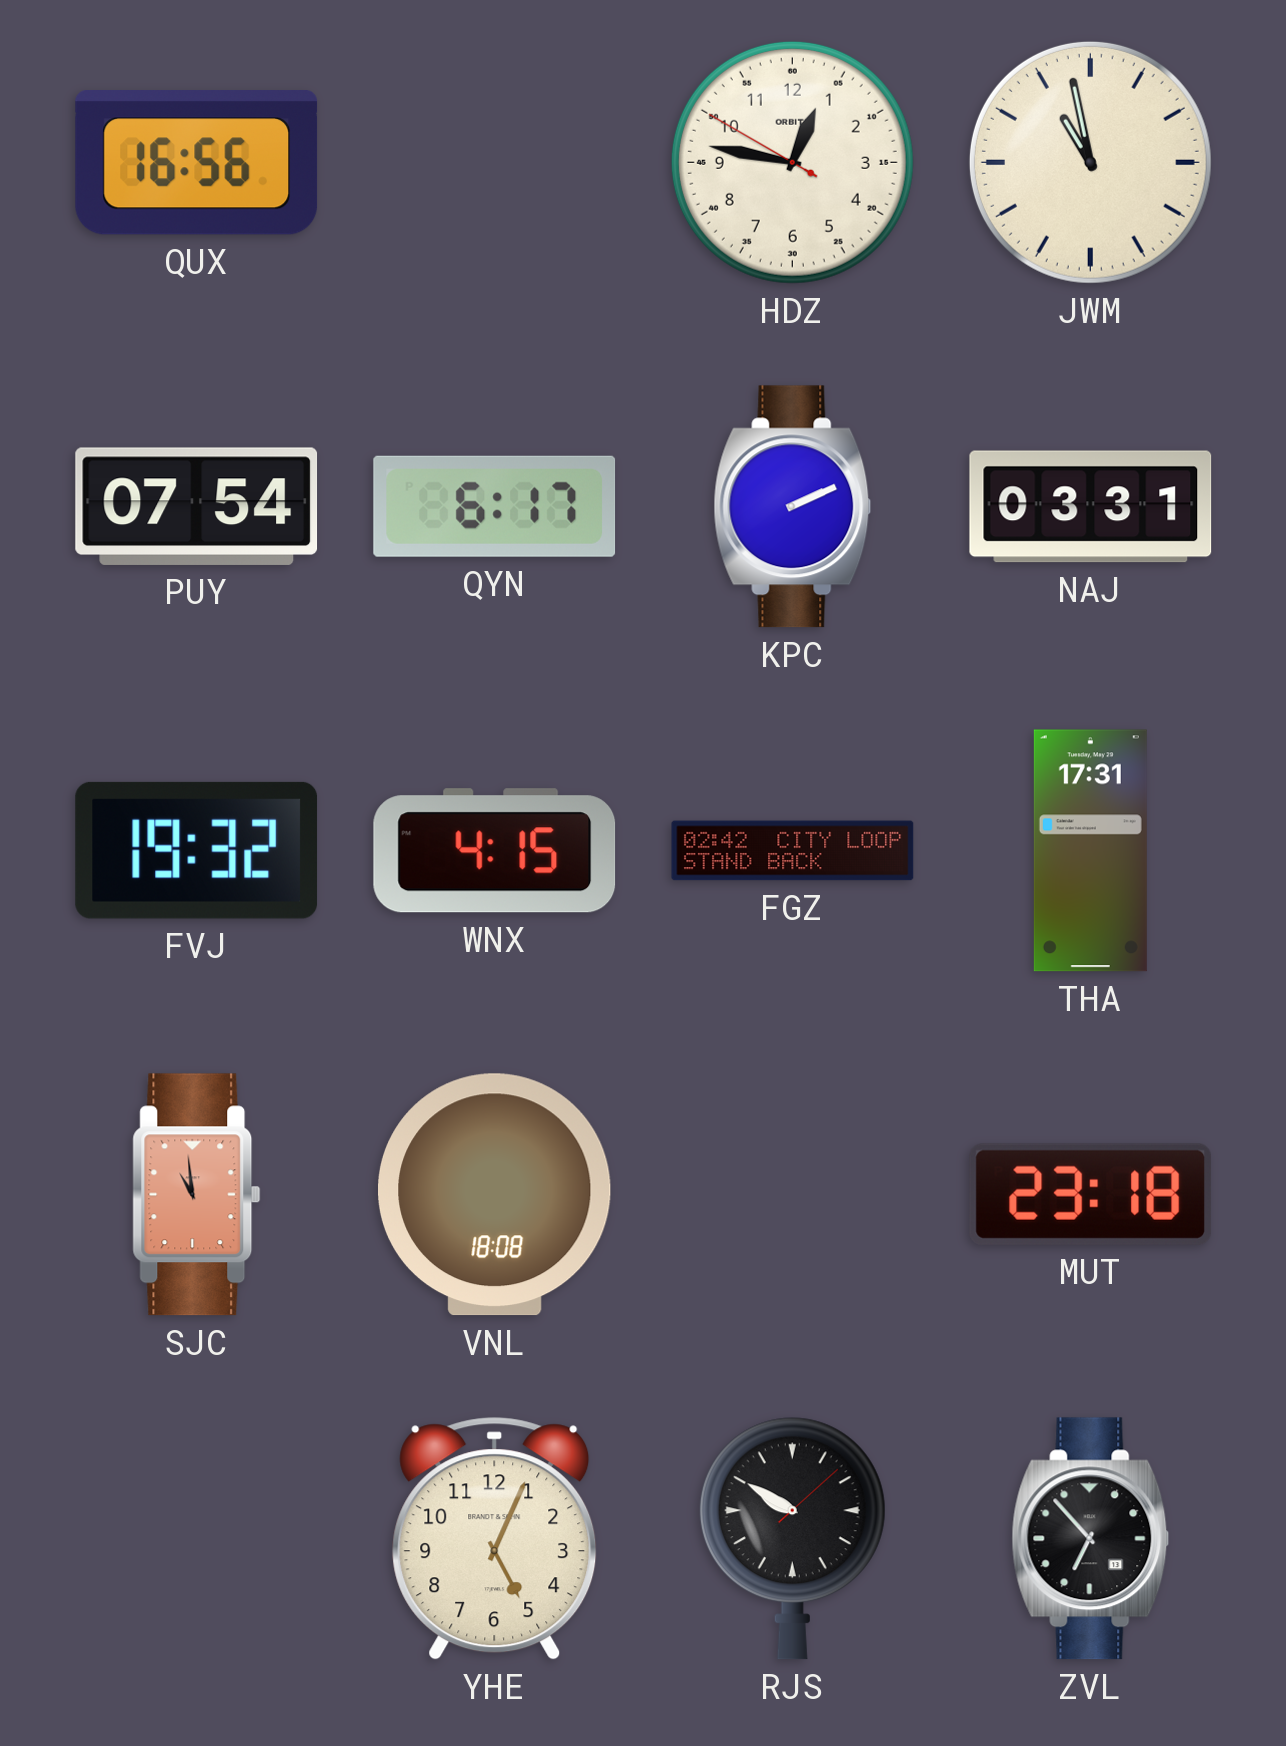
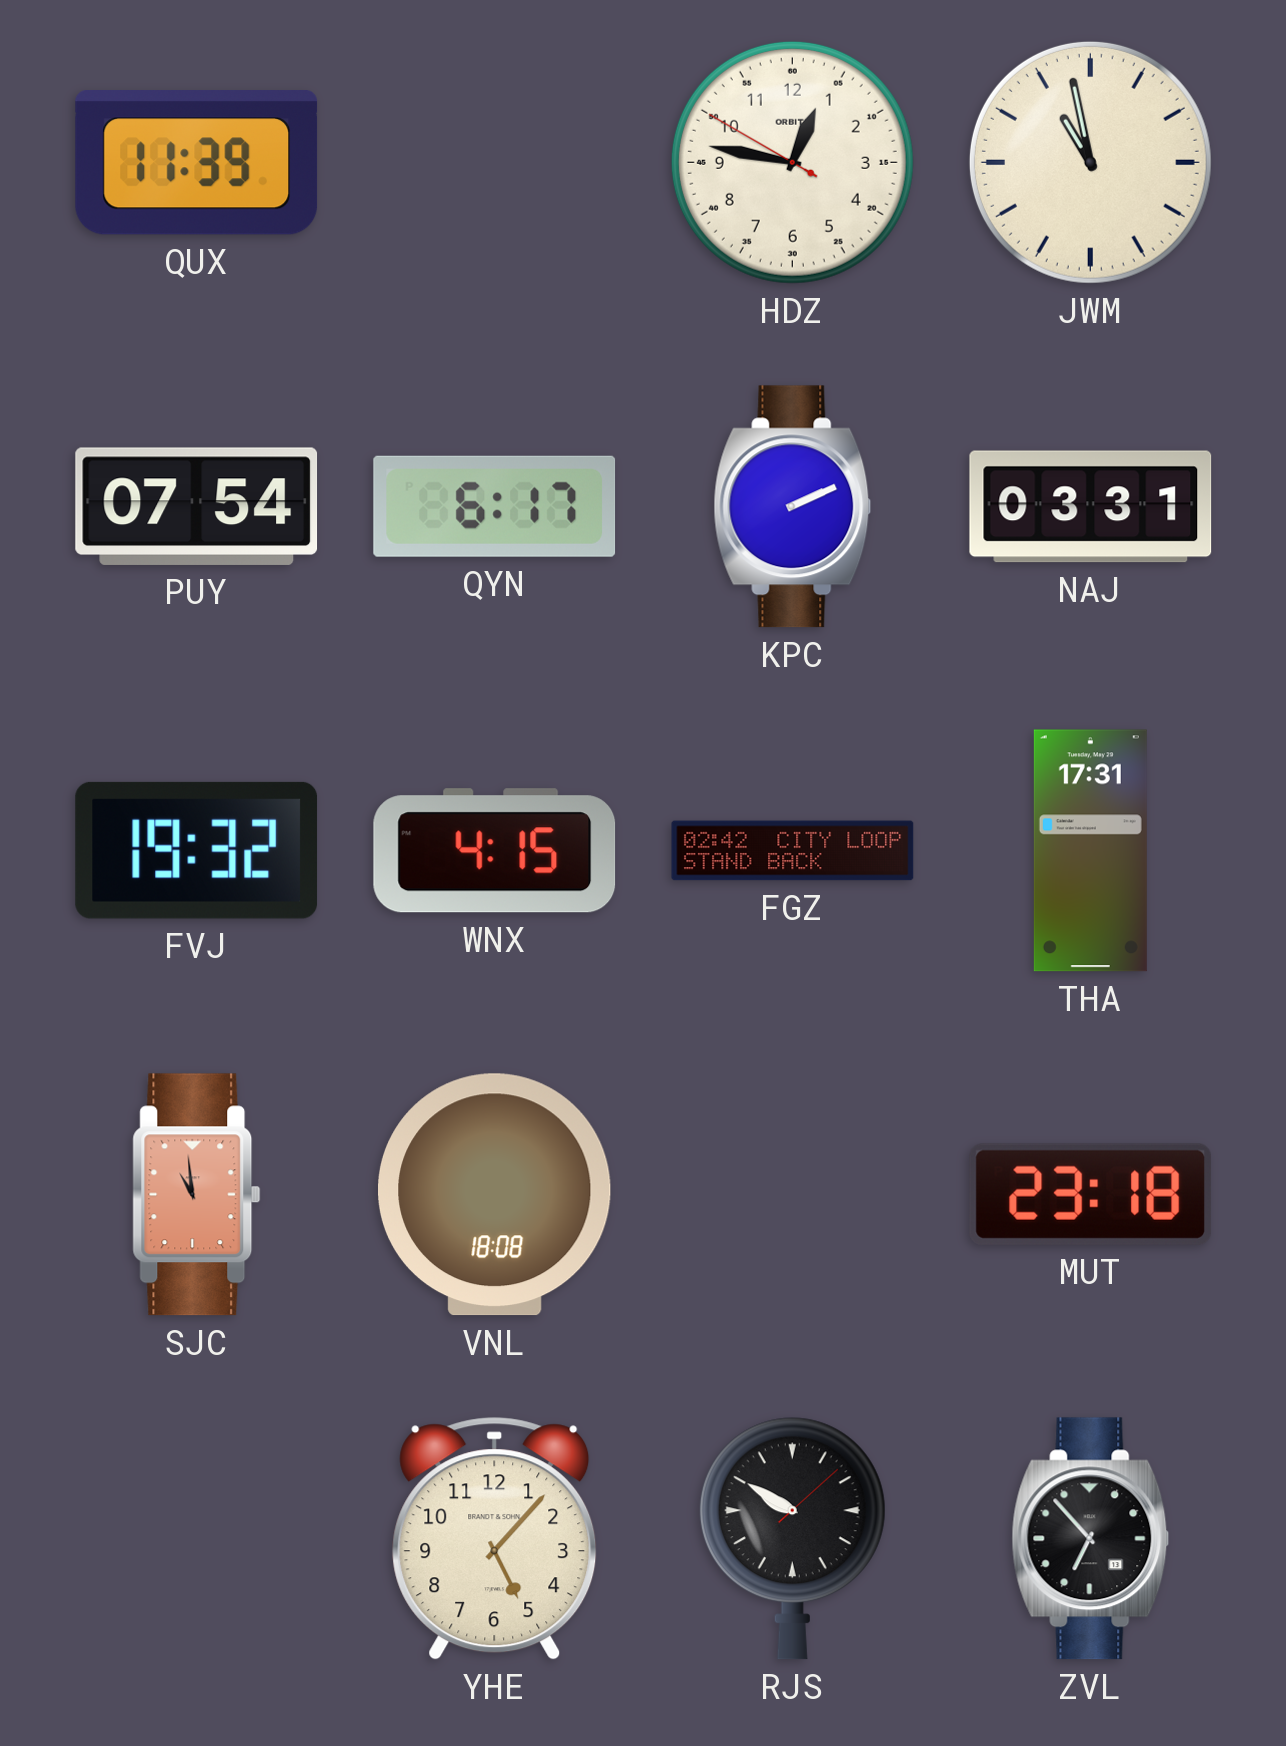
QUX: 16:56 -> 11:39
YHE: 5:04 -> 5:07
